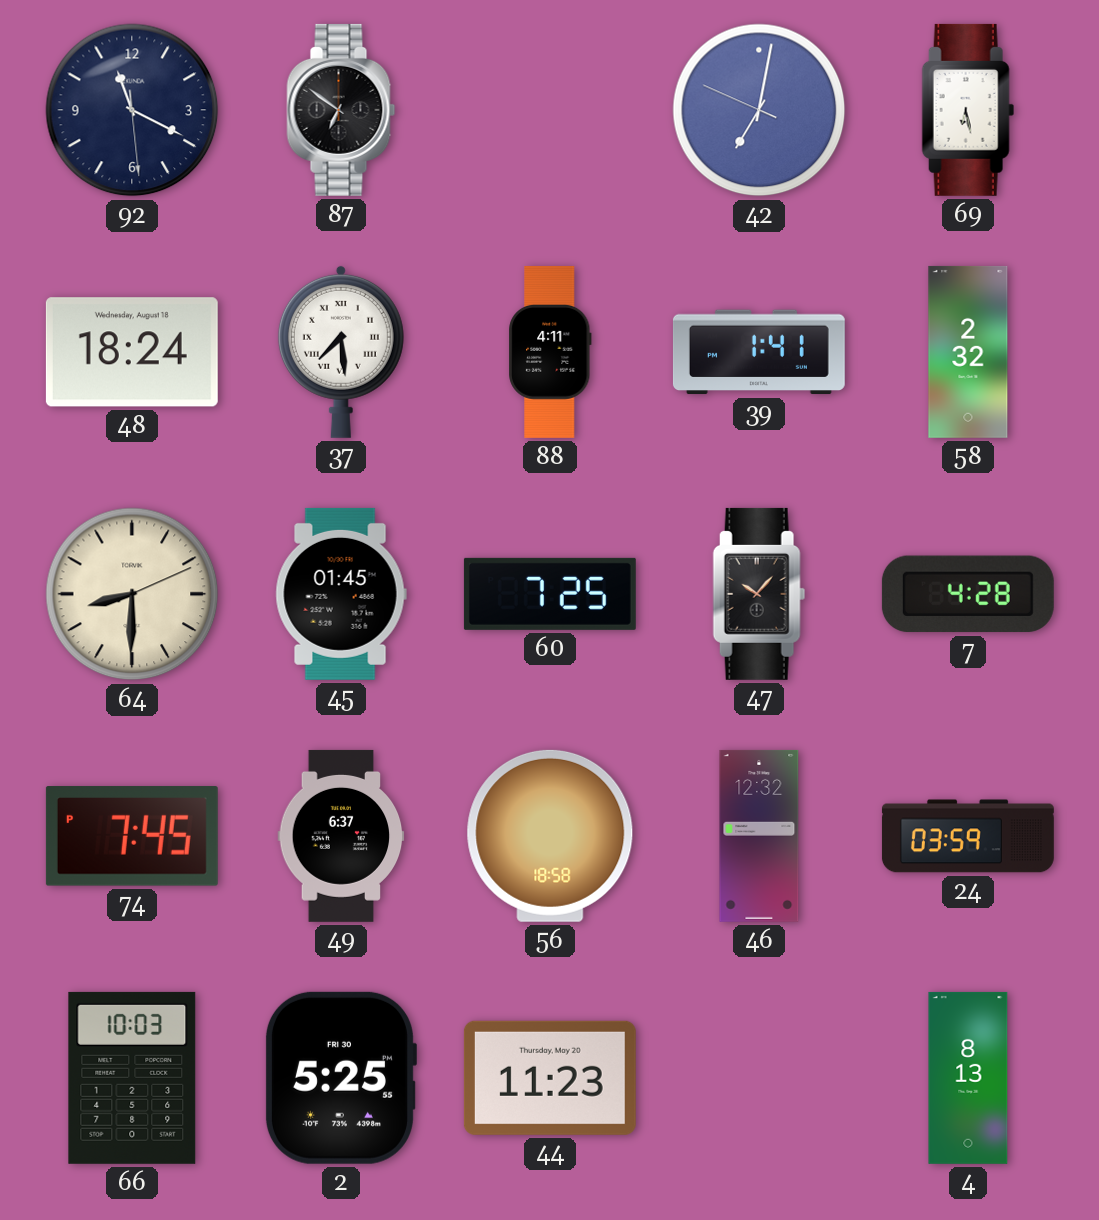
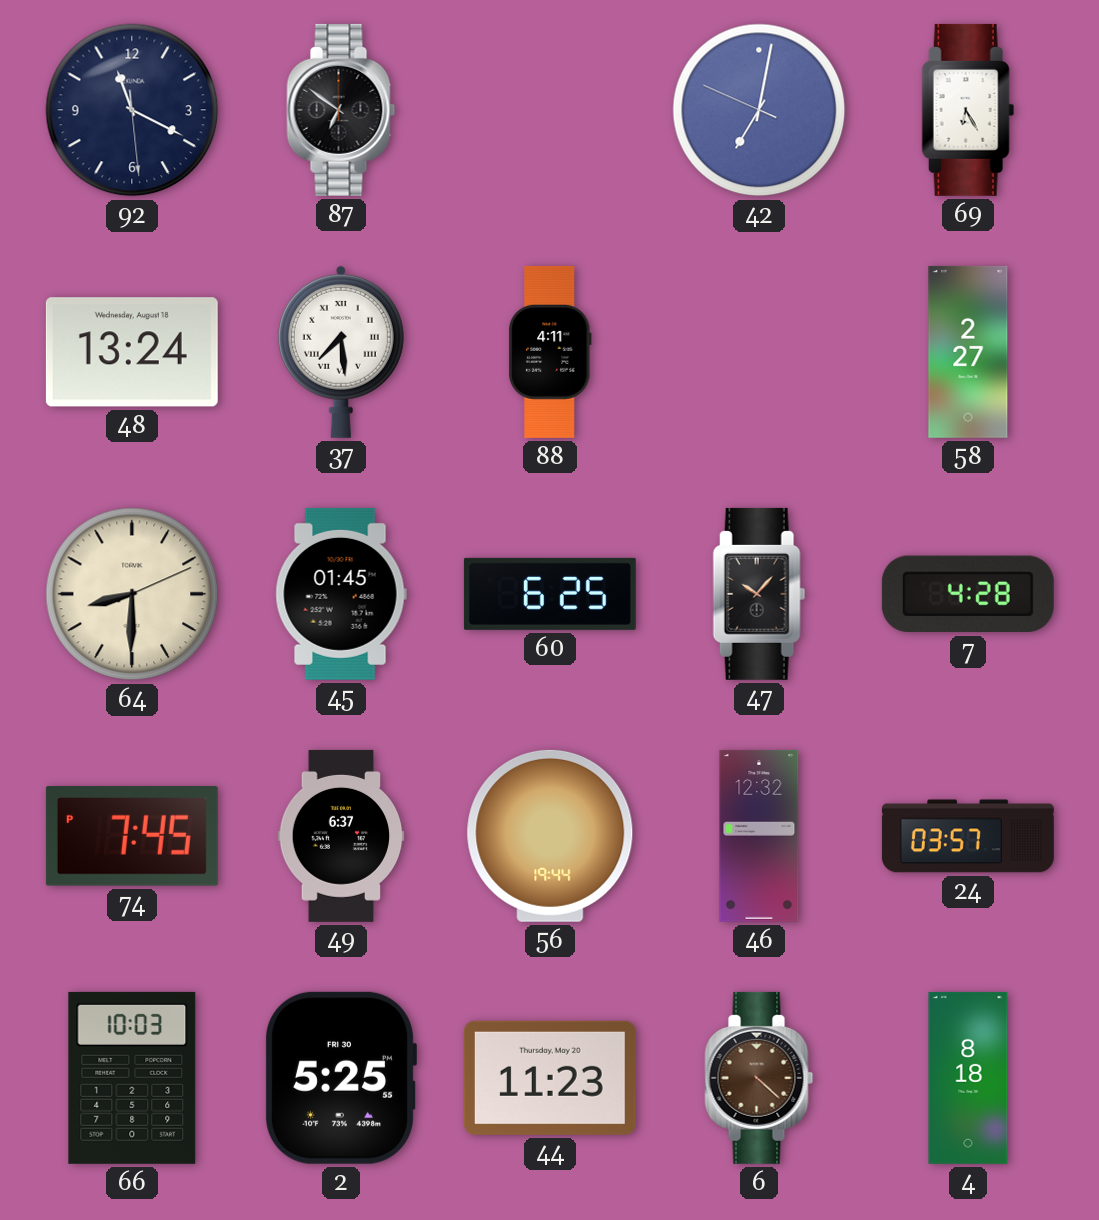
69: 6:28 -> 6:25
48: 18:24 -> 13:24
39: 1:41 -> none
58: 2:32 -> 2:27
60: 7:25 -> 6:25
56: 18:58 -> 19:44
24: 03:59 -> 03:57
6: none -> 4:22
4: 8:13 -> 8:18
